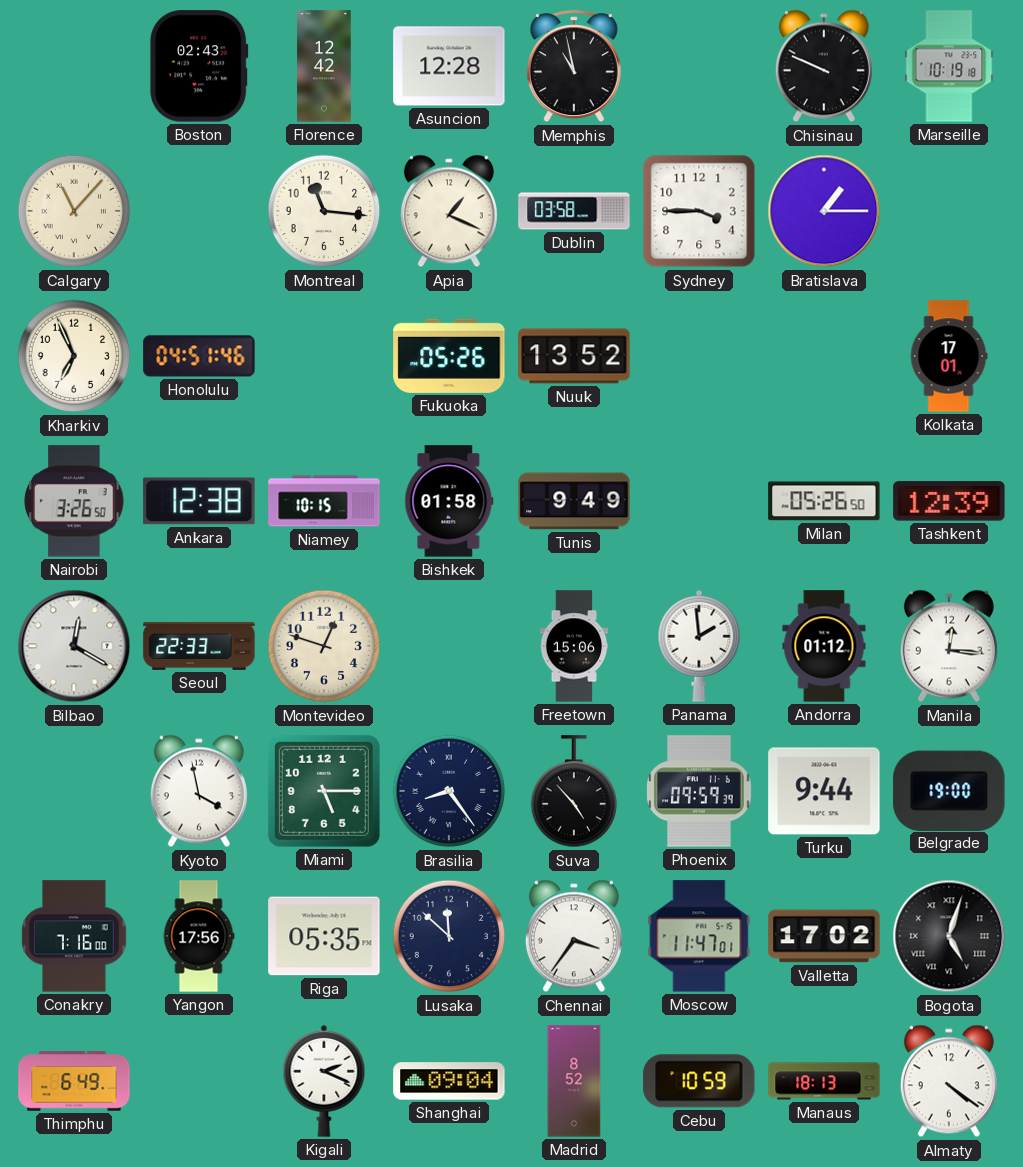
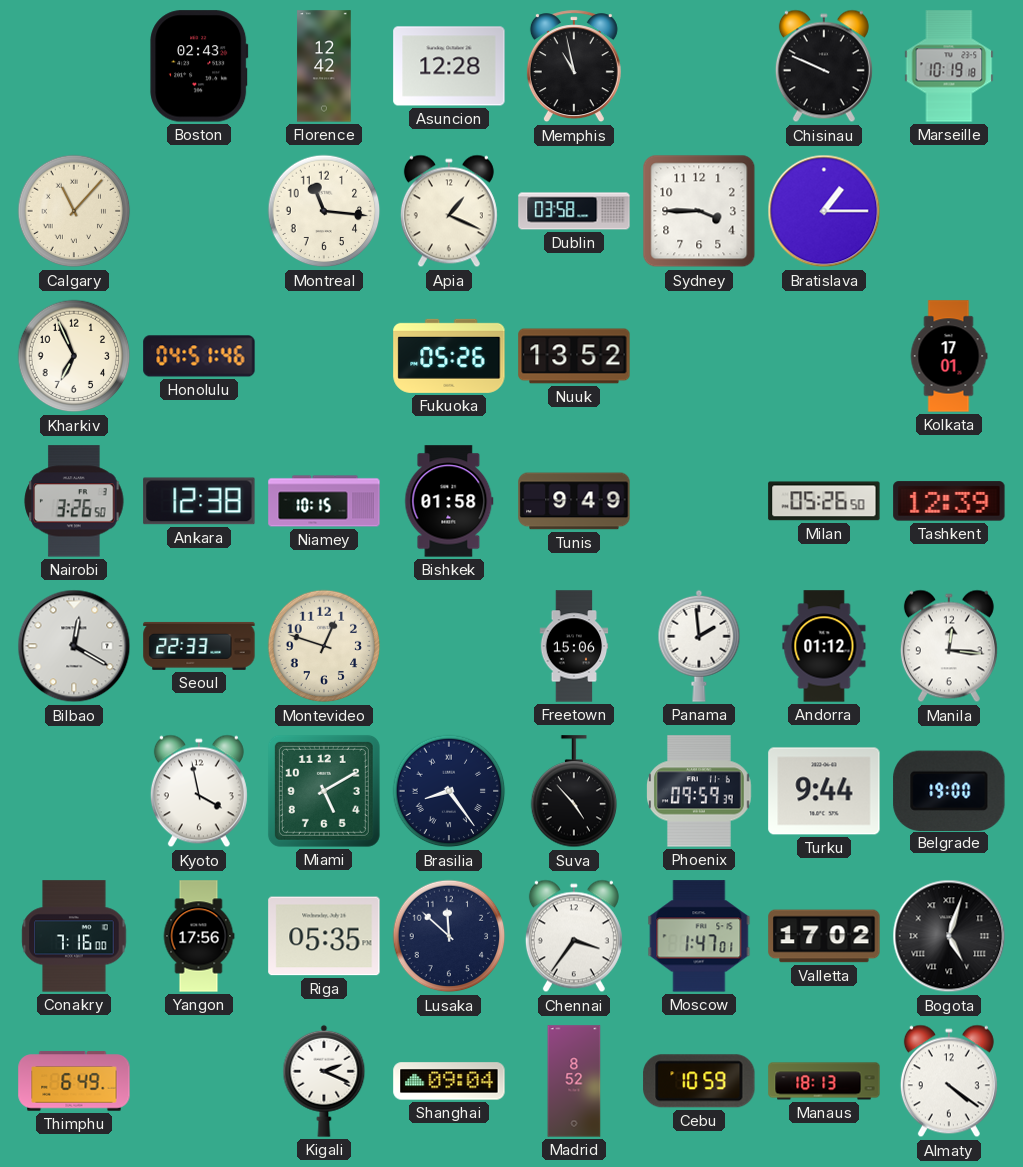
Miami: 5:15 -> 5:10
Moscow: 11:47 -> 1:47
